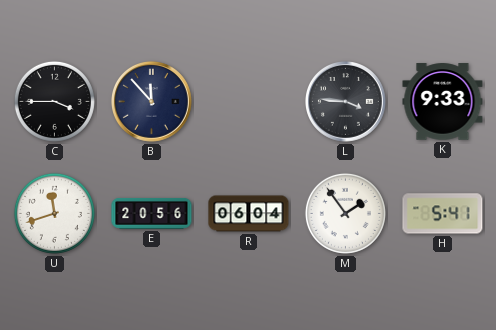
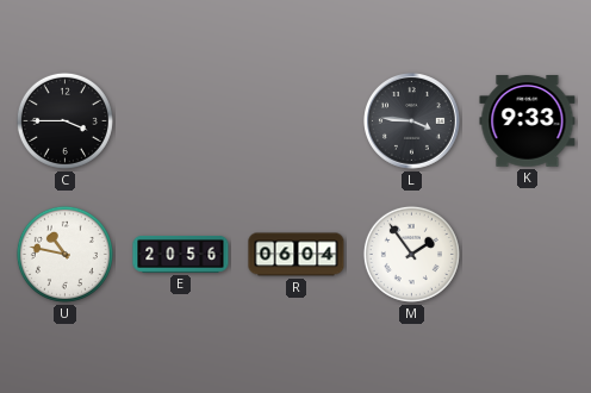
B: 11:53 -> none
U: 11:42 -> 10:47
H: 5:41 -> none
